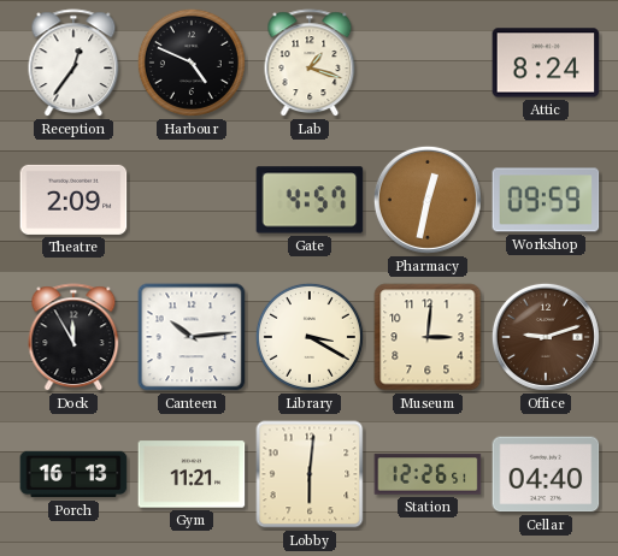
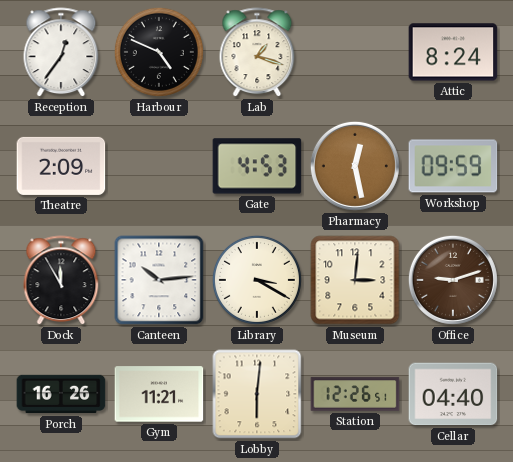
Gate: 4:57 -> 4:53
Pharmacy: 12:32 -> 12:28
Porch: 16:13 -> 16:26
